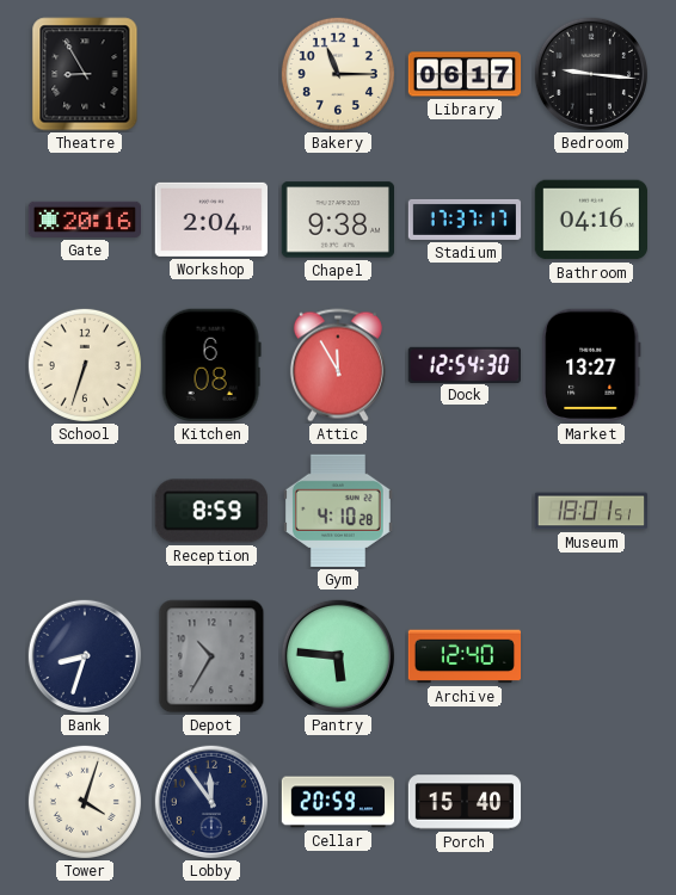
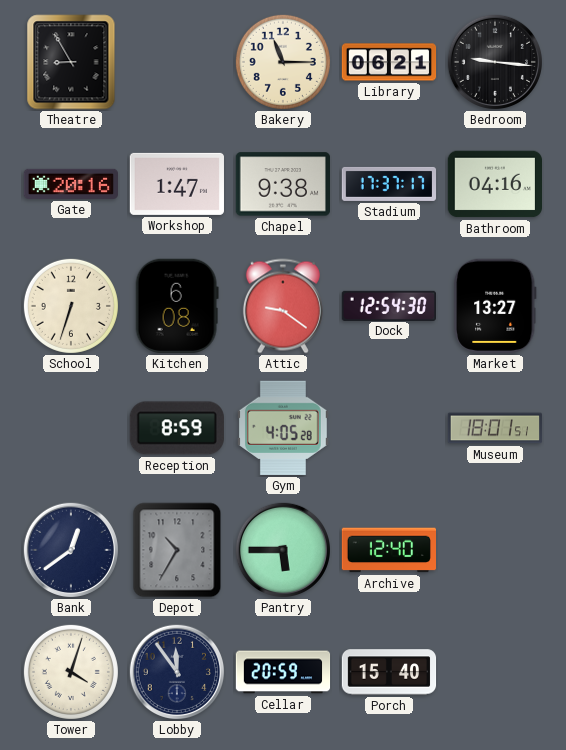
Library: 06:17 -> 06:21
Workshop: 2:04 -> 1:47
Attic: 11:55 -> 9:21
Gym: 4:10 -> 4:05
Bank: 8:33 -> 12:39
Pantry: 5:46 -> 5:45
